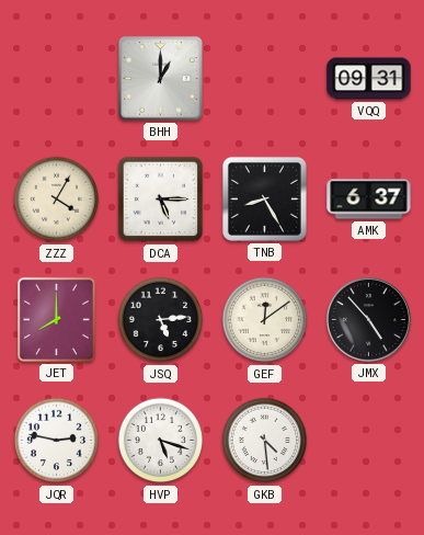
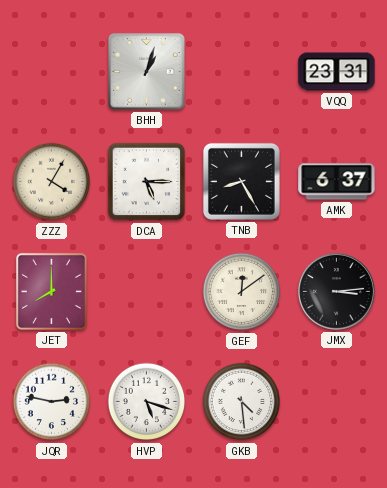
BHH: 1:00 -> 1:03
VQQ: 09:31 -> 23:31
JSQ: 5:14 -> none
JMX: 4:53 -> 3:14
